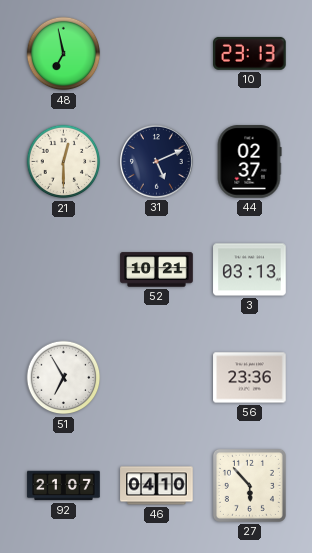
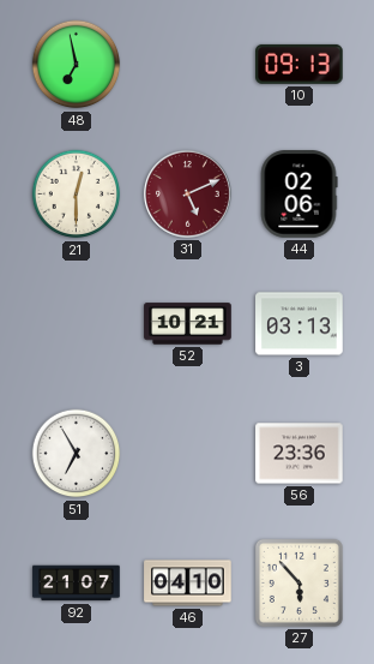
10: 23:13 -> 09:13
31 dial: navy -> burgundy
44: 02:37 -> 02:06
